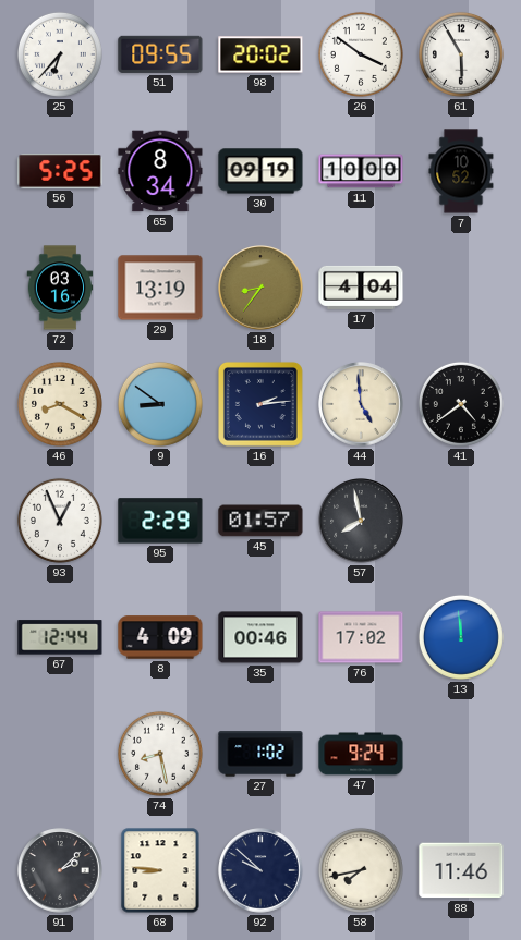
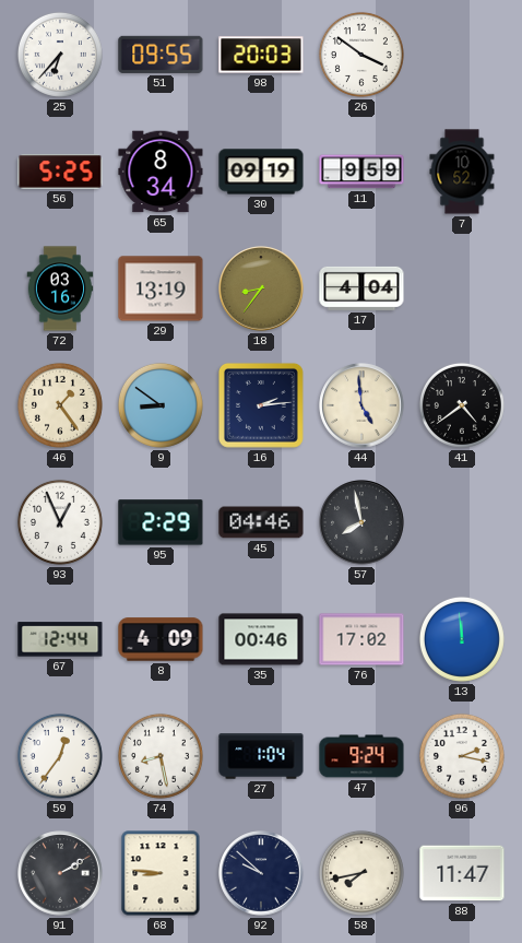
98: 20:02 -> 20:03
61: 5:55 -> none
11: 10:00 -> 9:59
46: 8:20 -> 1:24
45: 01:57 -> 04:46
59: none -> 12:36
27: 1:02 -> 1:04
96: none -> 2:17
91: 2:08 -> 2:10
88: 11:46 -> 11:47
